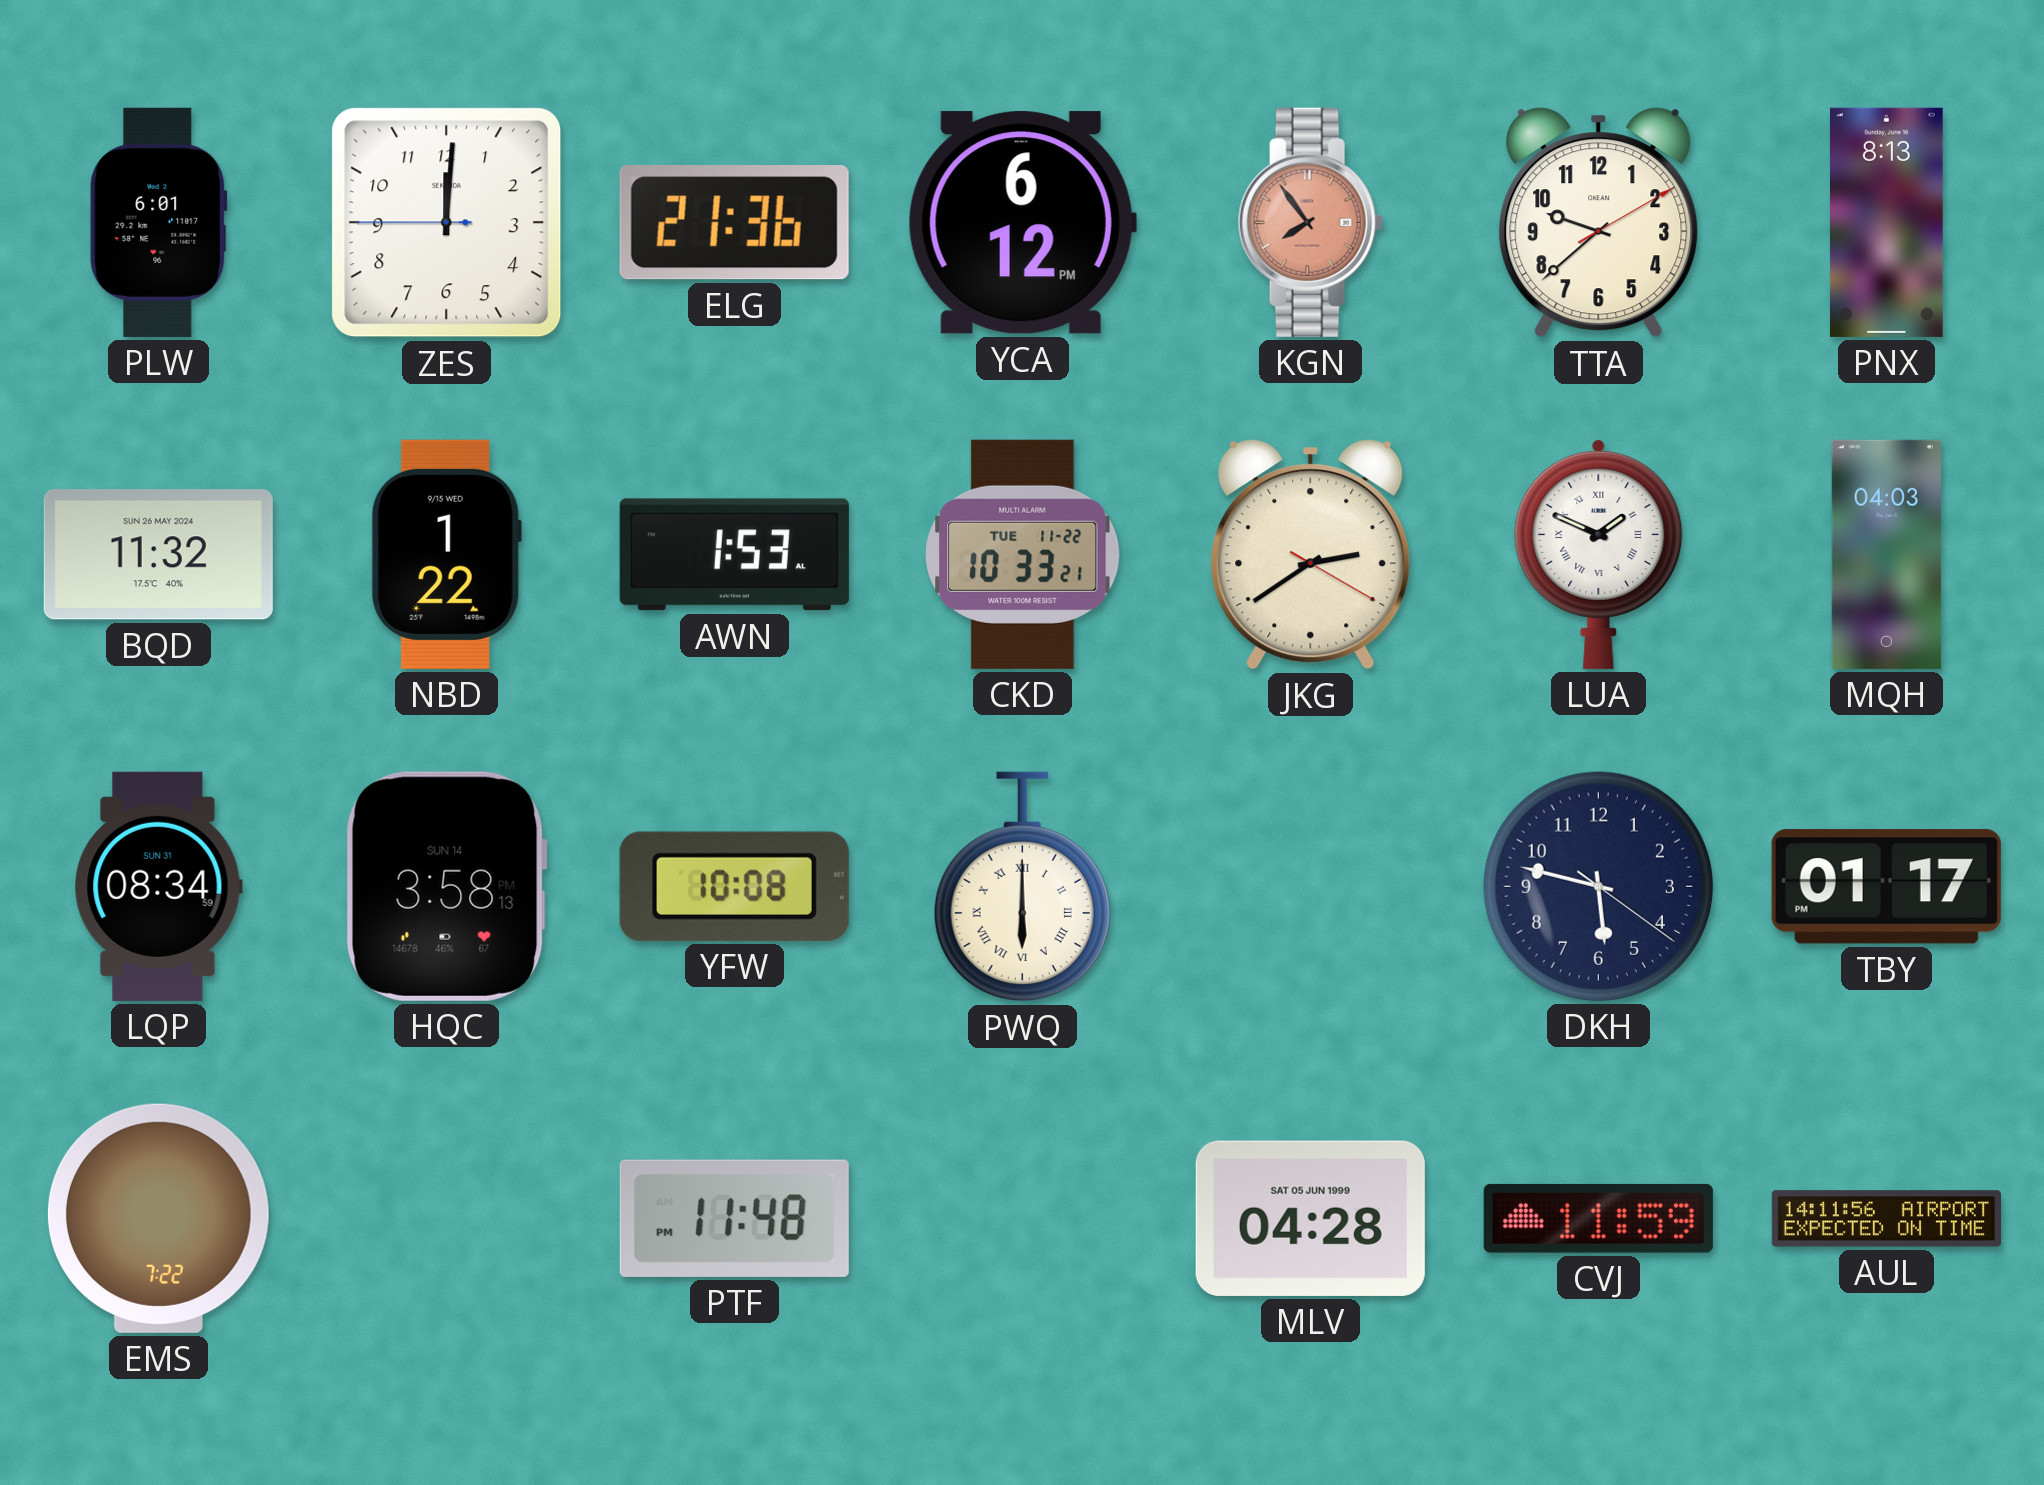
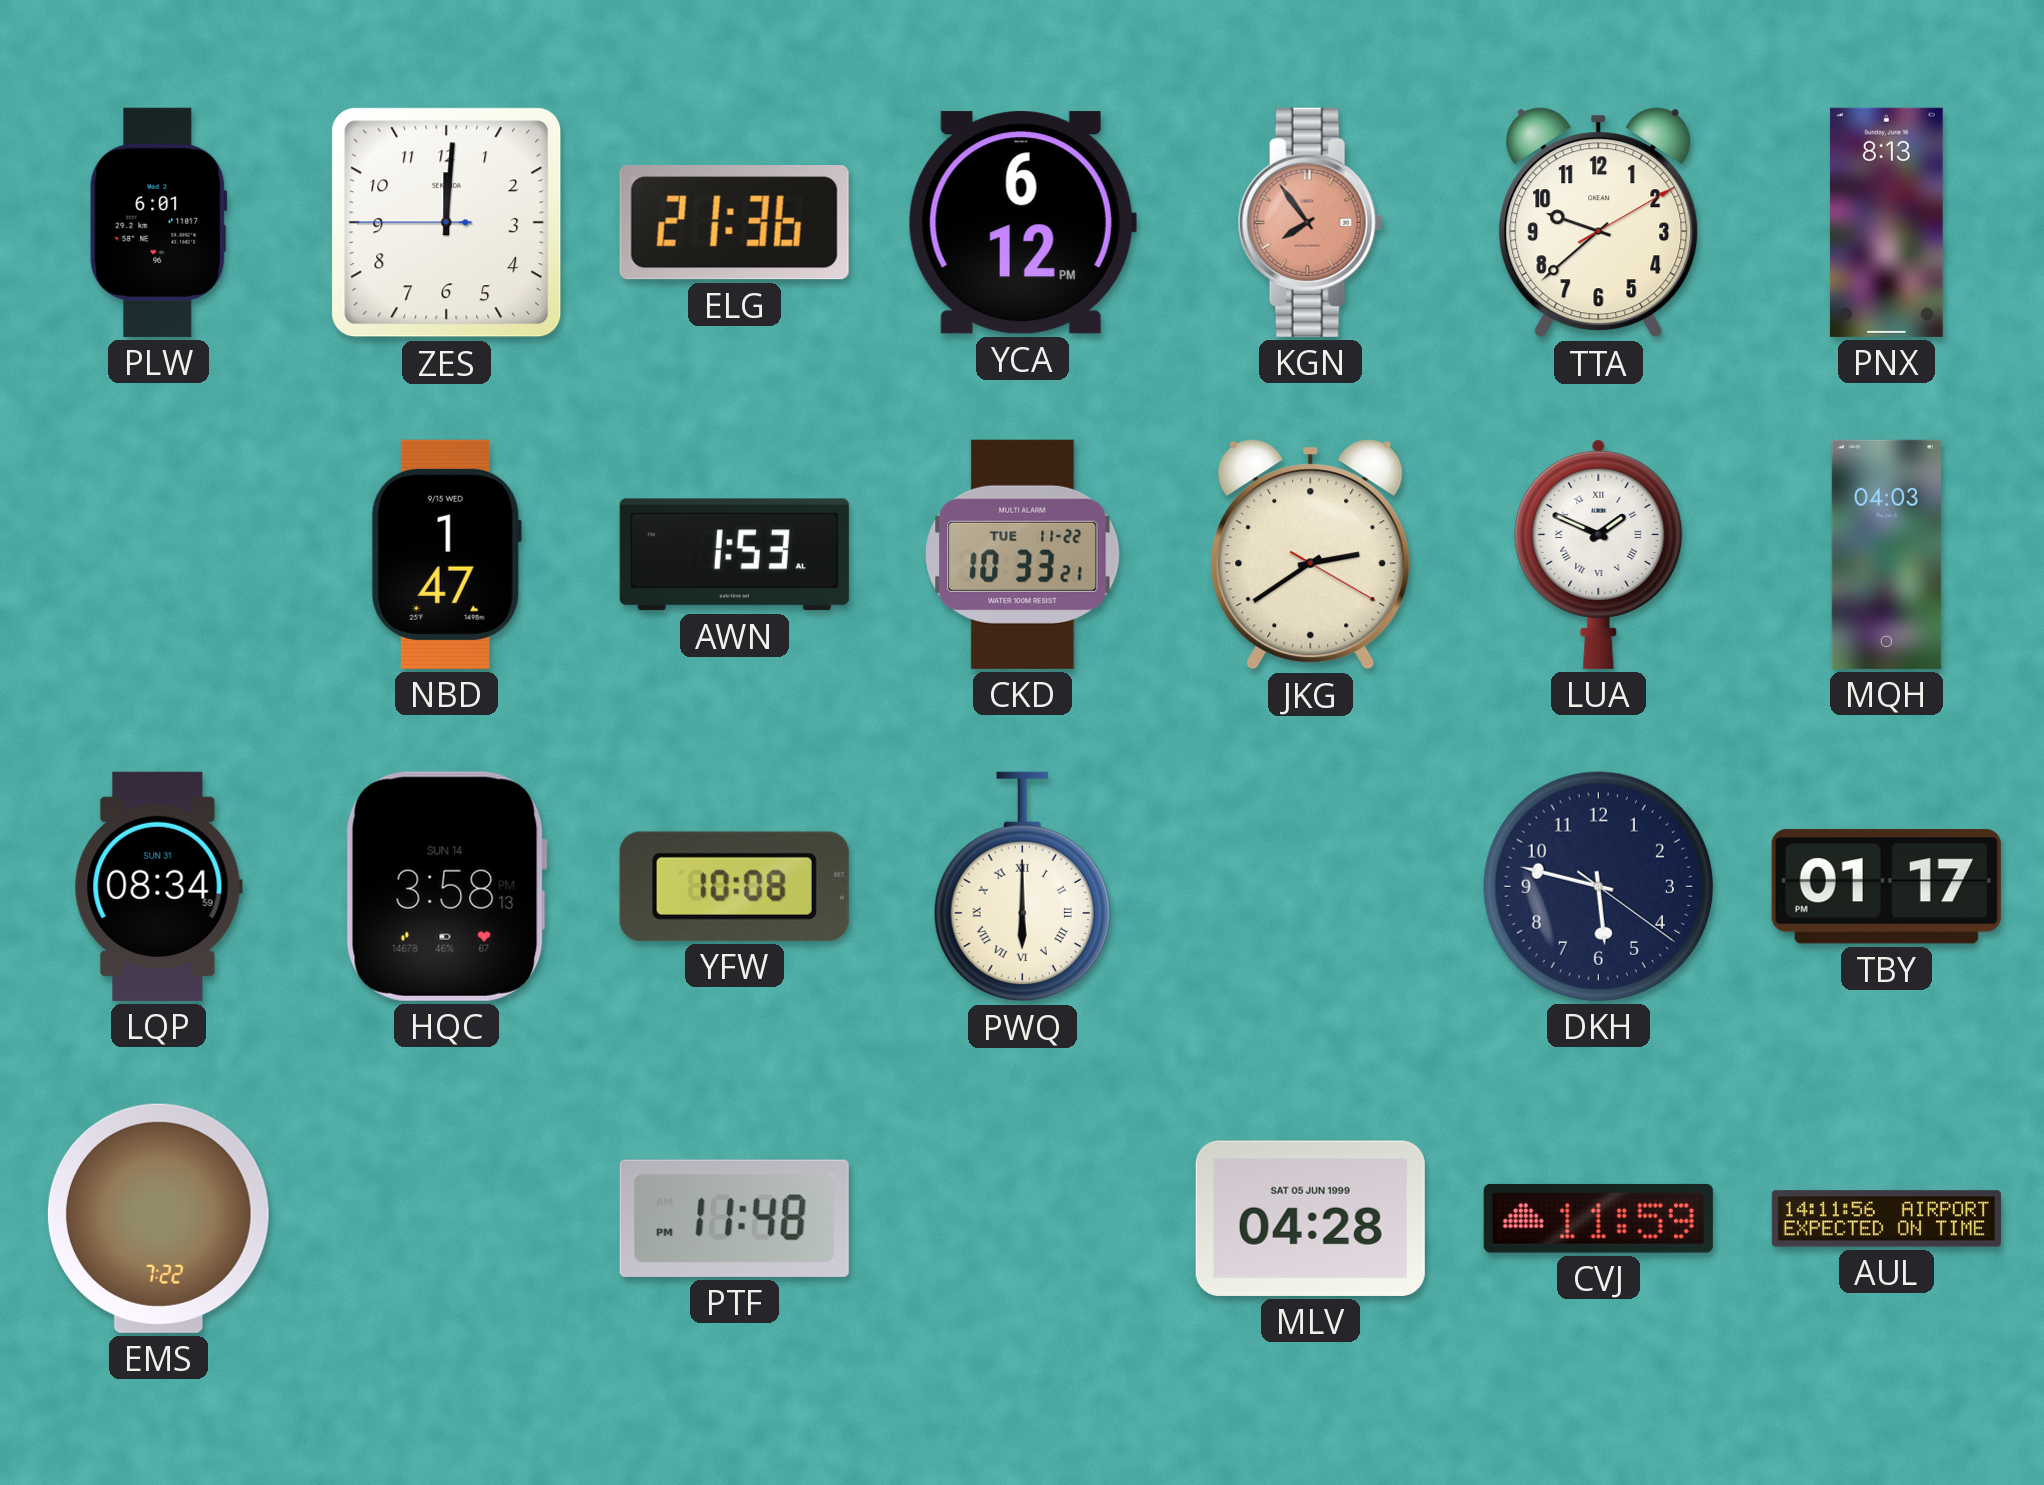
BQD: 11:32 -> none
NBD: 1:22 -> 1:47
